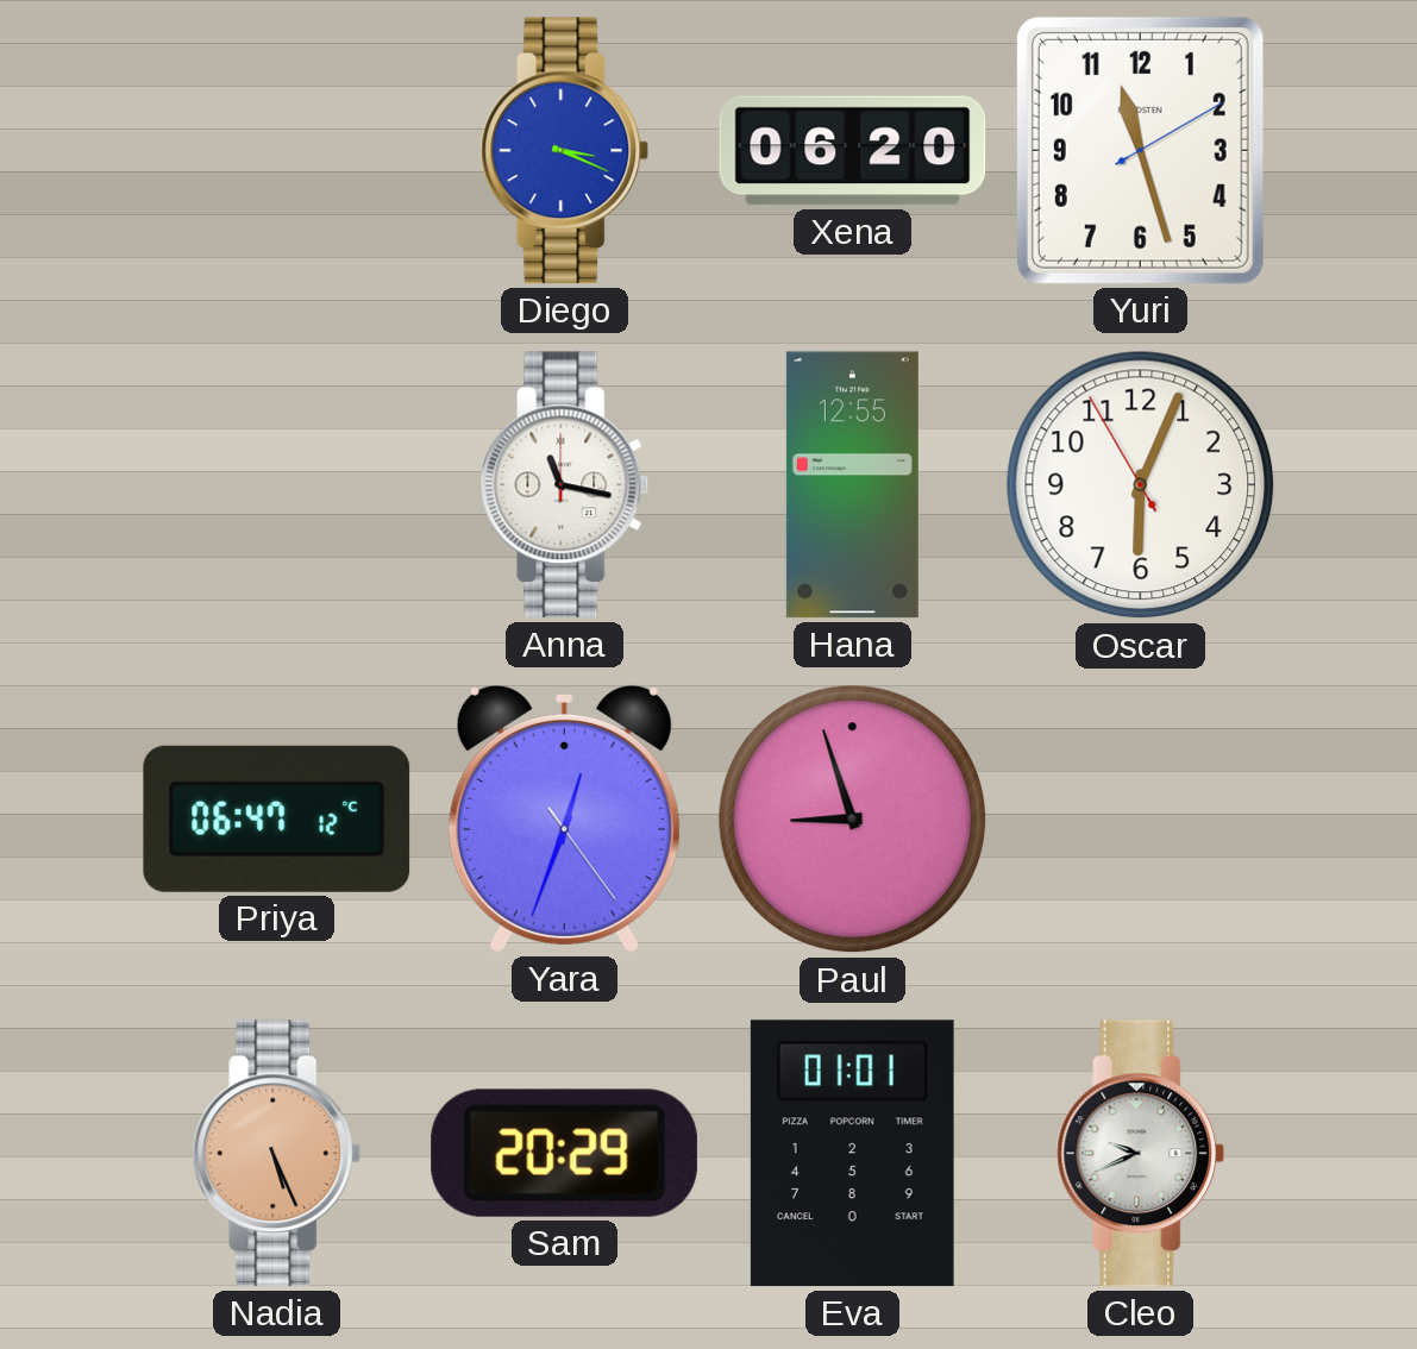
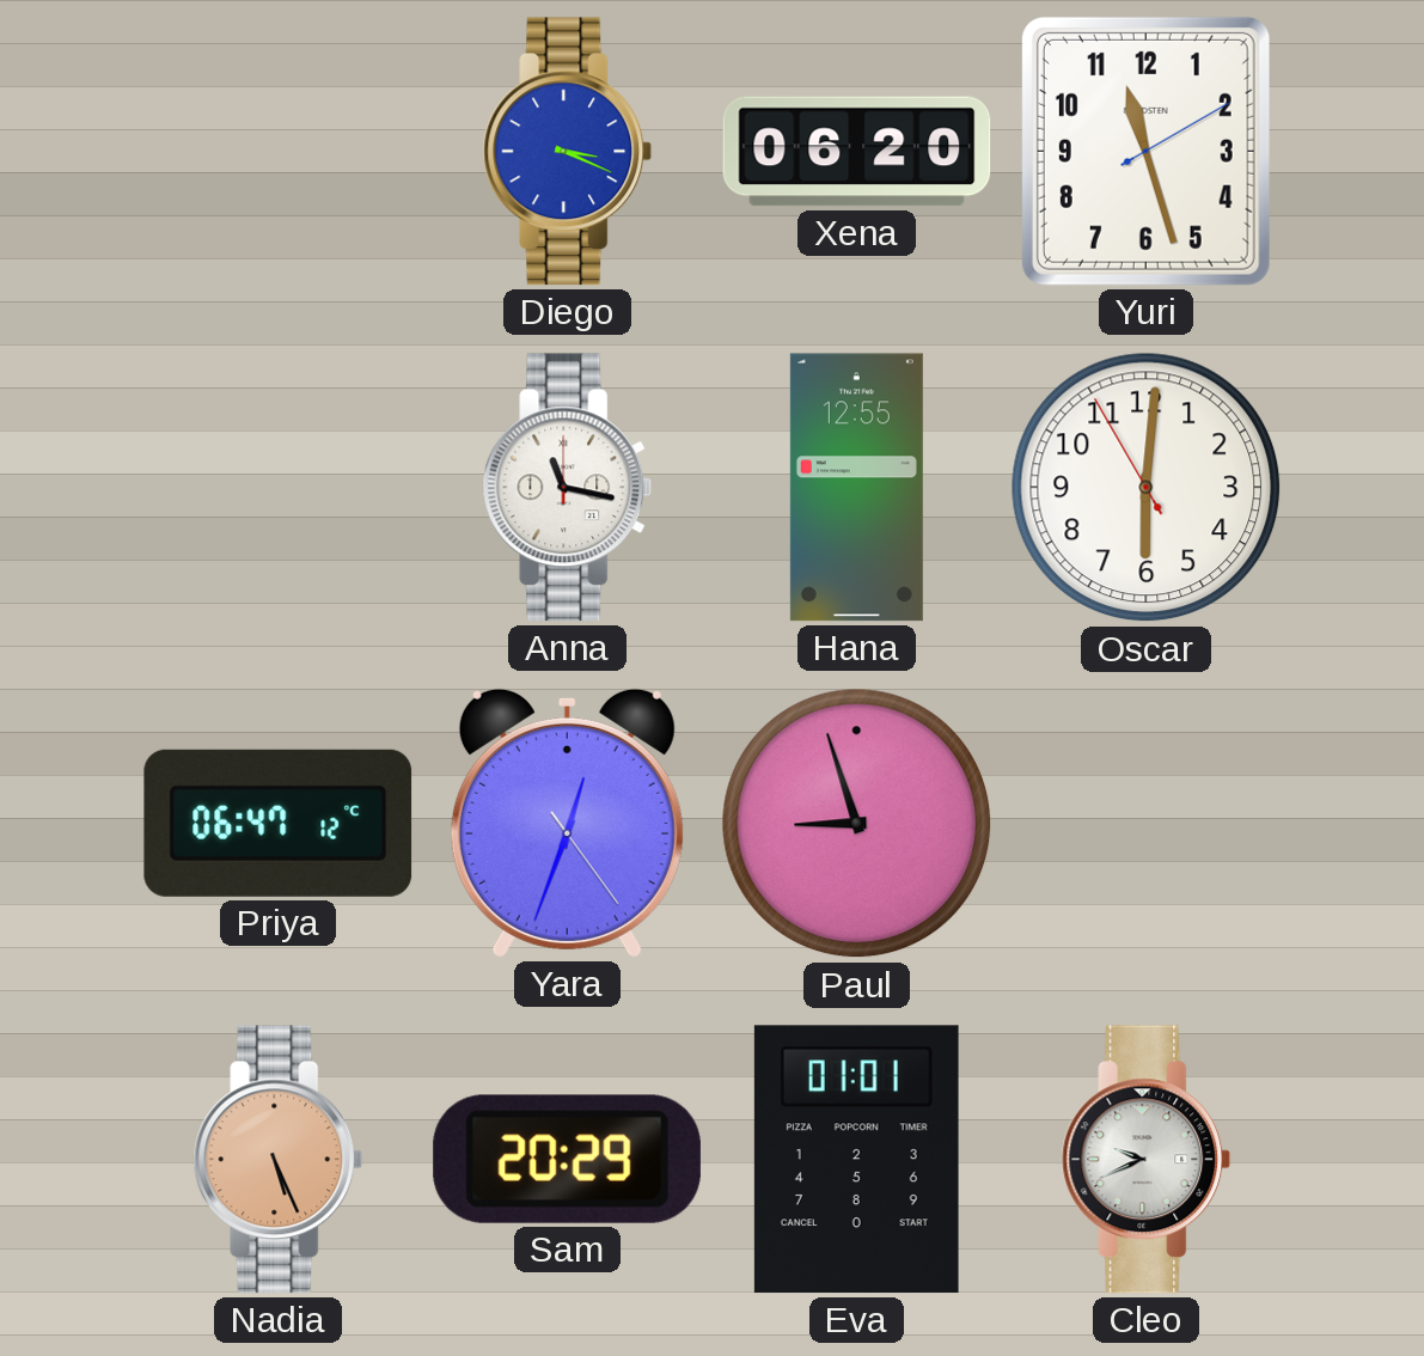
Oscar: 6:03 -> 6:00
